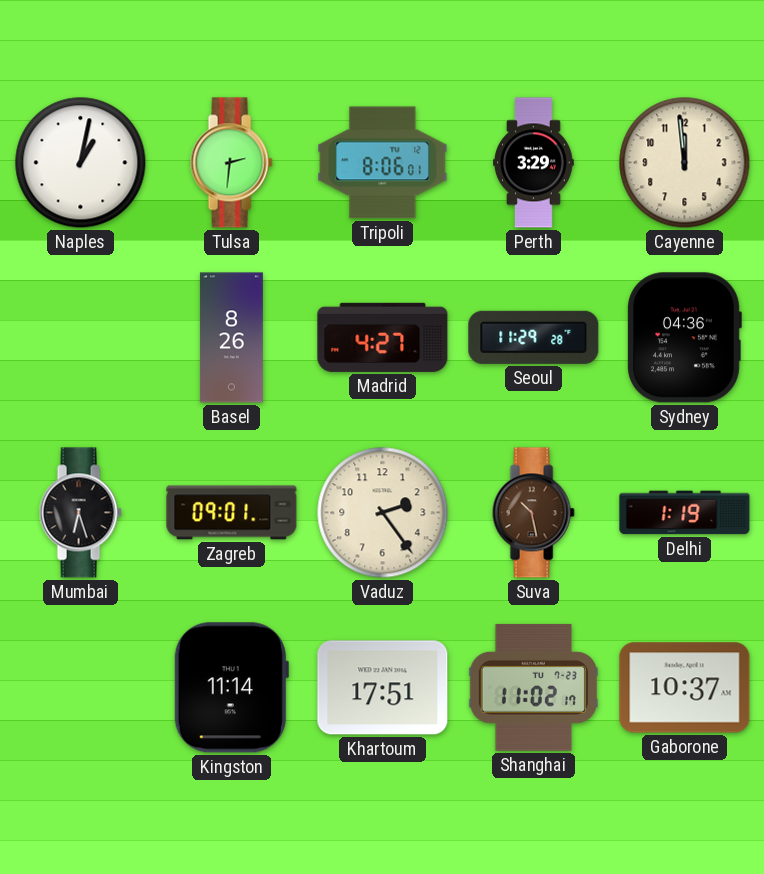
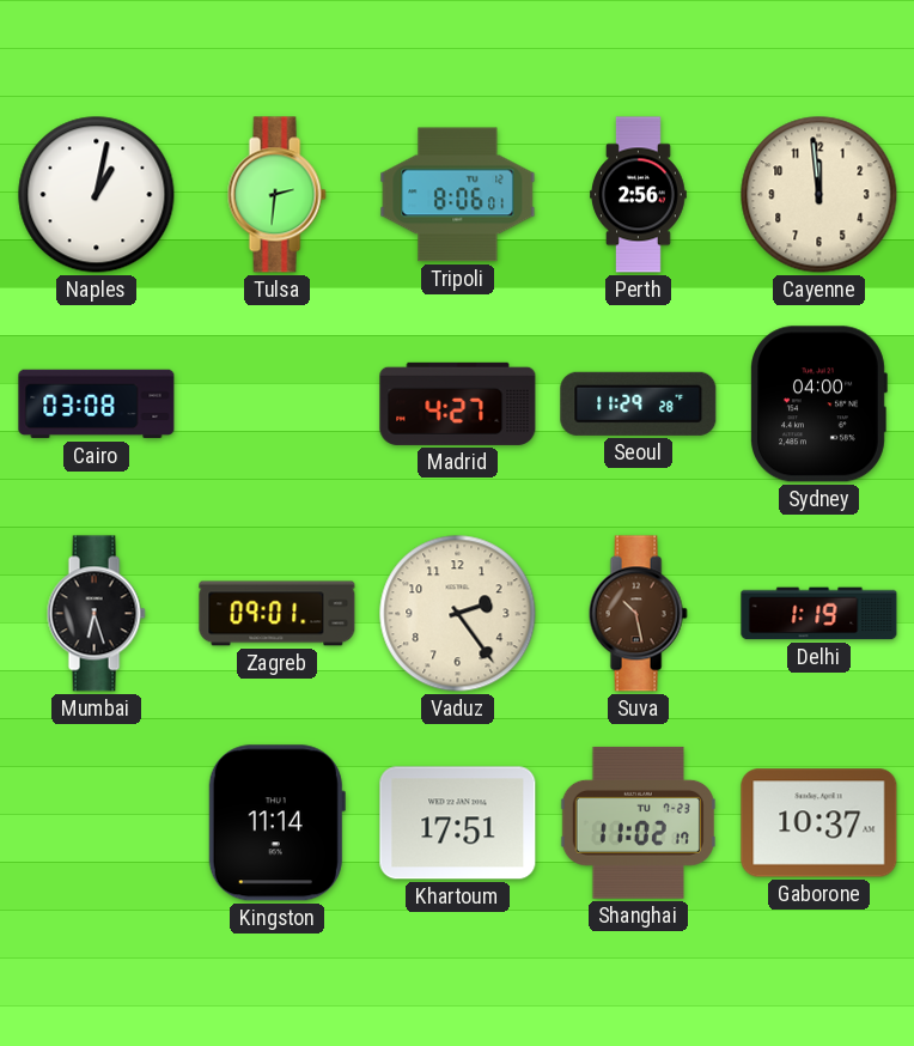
Perth: 3:29 -> 2:56
Cairo: none -> 03:08
Basel: 8:26 -> none
Sydney: 04:36 -> 04:00
